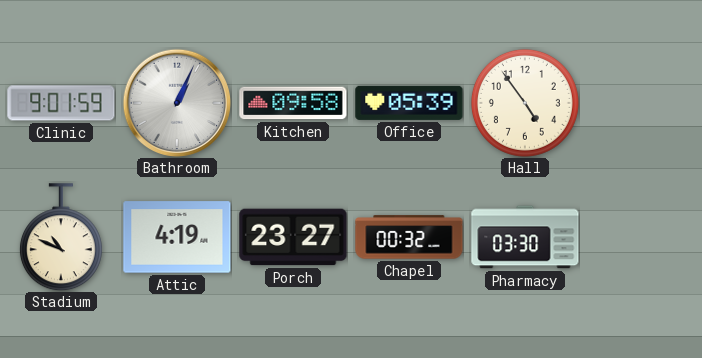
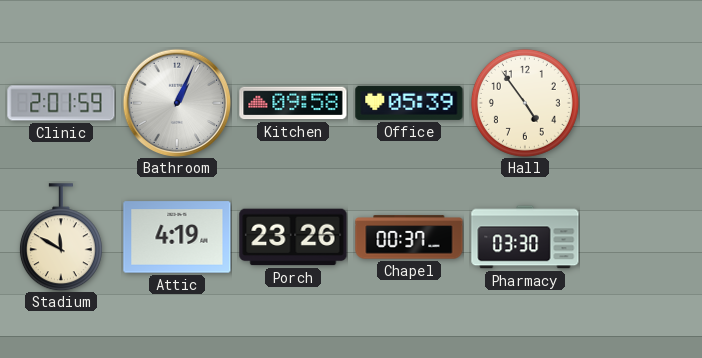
Clinic: 9:01 -> 2:01
Stadium: 10:49 -> 11:50
Porch: 23:27 -> 23:26
Chapel: 00:32 -> 00:37
